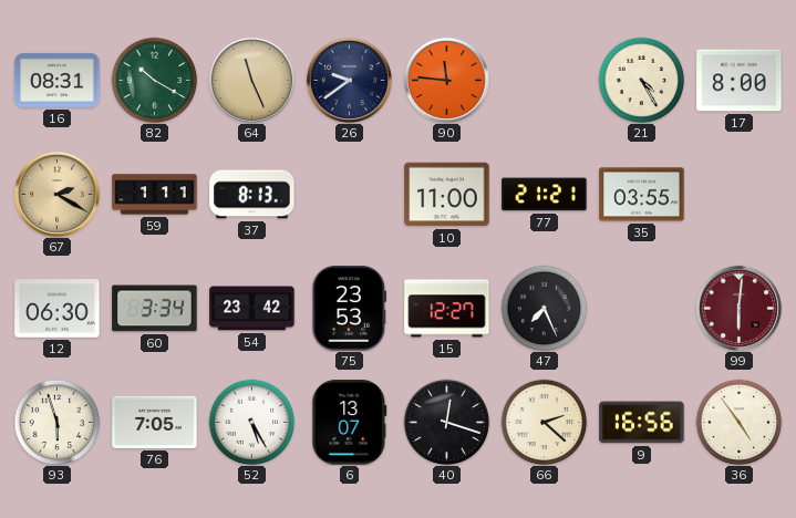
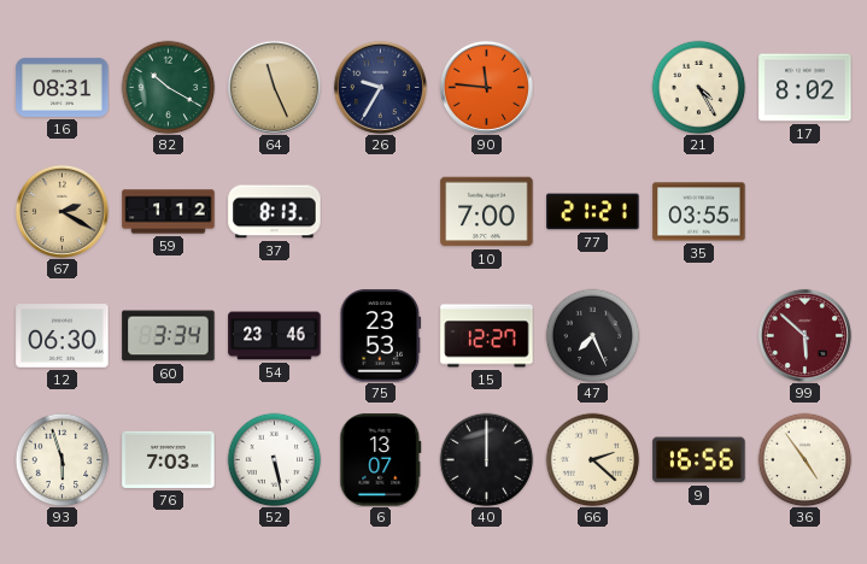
26: 9:39 -> 9:35
17: 8:00 -> 8:02
59: 1:11 -> 1:12
10: 11:00 -> 7:00
54: 23:42 -> 23:46
99: 6:01 -> 5:52
76: 7:05 -> 7:03
52: 5:25 -> 5:28
40: 12:18 -> 12:00
